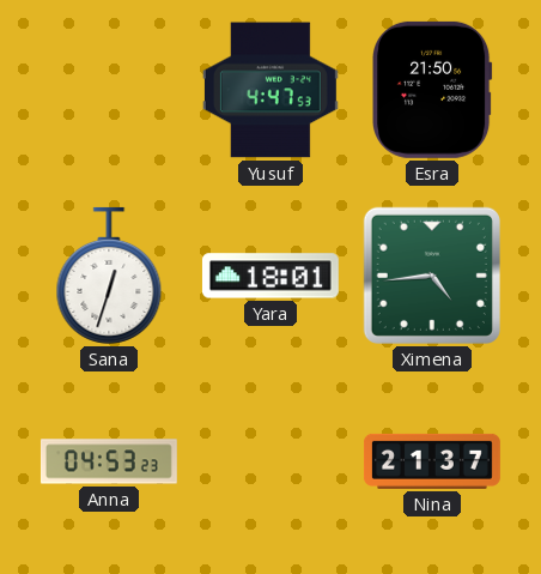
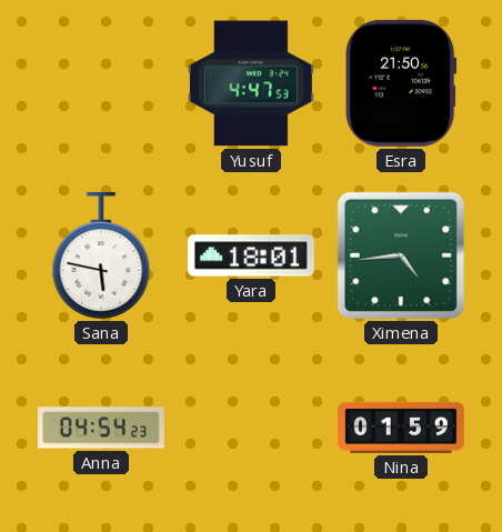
Sana: 12:33 -> 5:47
Anna: 04:53 -> 04:54
Nina: 21:37 -> 01:59
